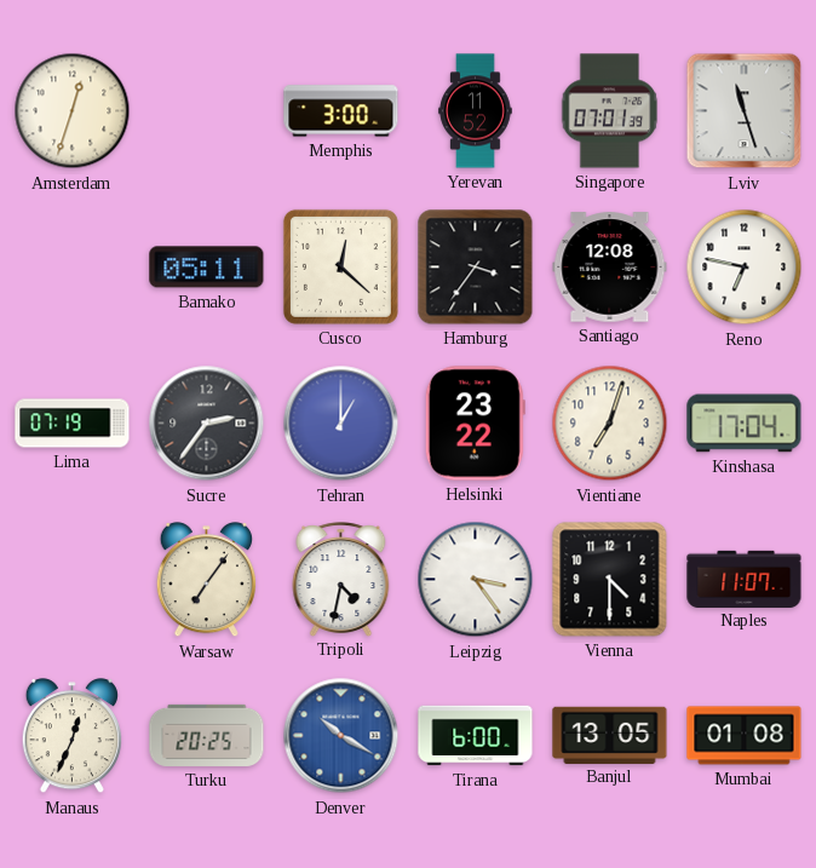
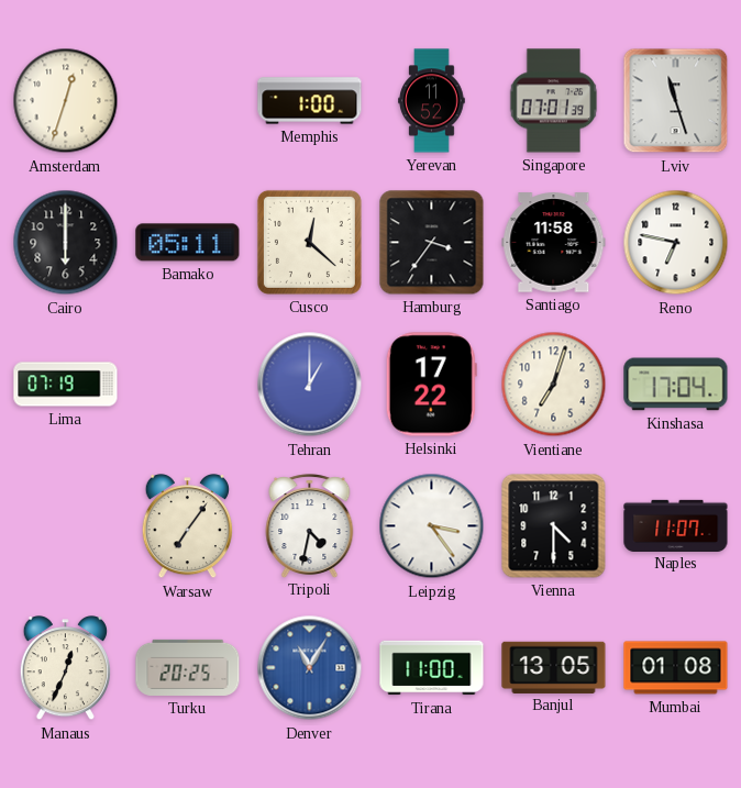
Memphis: 3:00 -> 1:00
Cairo: none -> 6:00
Santiago: 12:08 -> 11:58
Sucre: 2:36 -> none
Helsinki: 23:22 -> 17:22
Denver: 10:20 -> 11:05
Tirana: 6:00 -> 11:00
